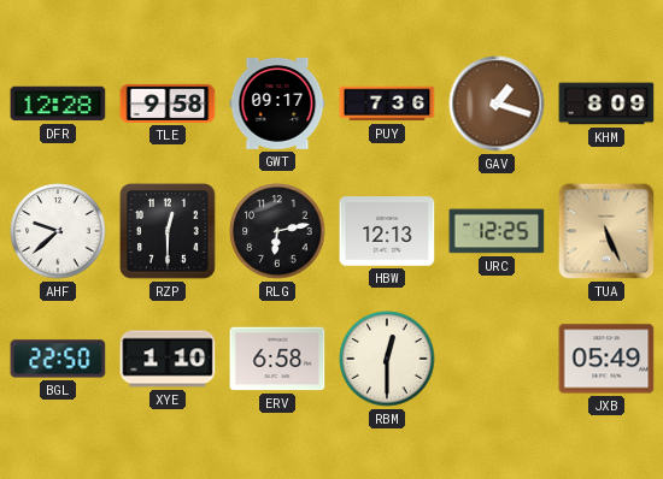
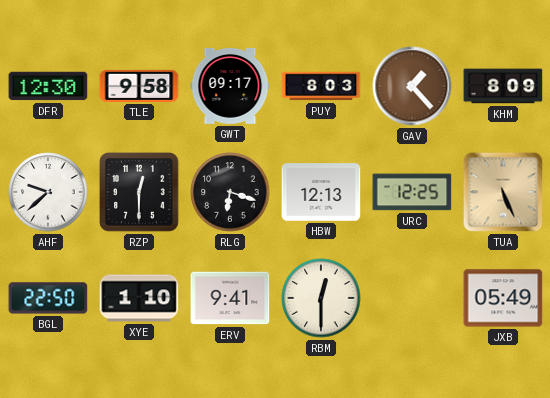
DFR: 12:28 -> 12:30
PUY: 7:36 -> 8:03
GAV: 1:18 -> 1:23
RLG: 6:13 -> 6:18
ERV: 6:58 -> 9:41
